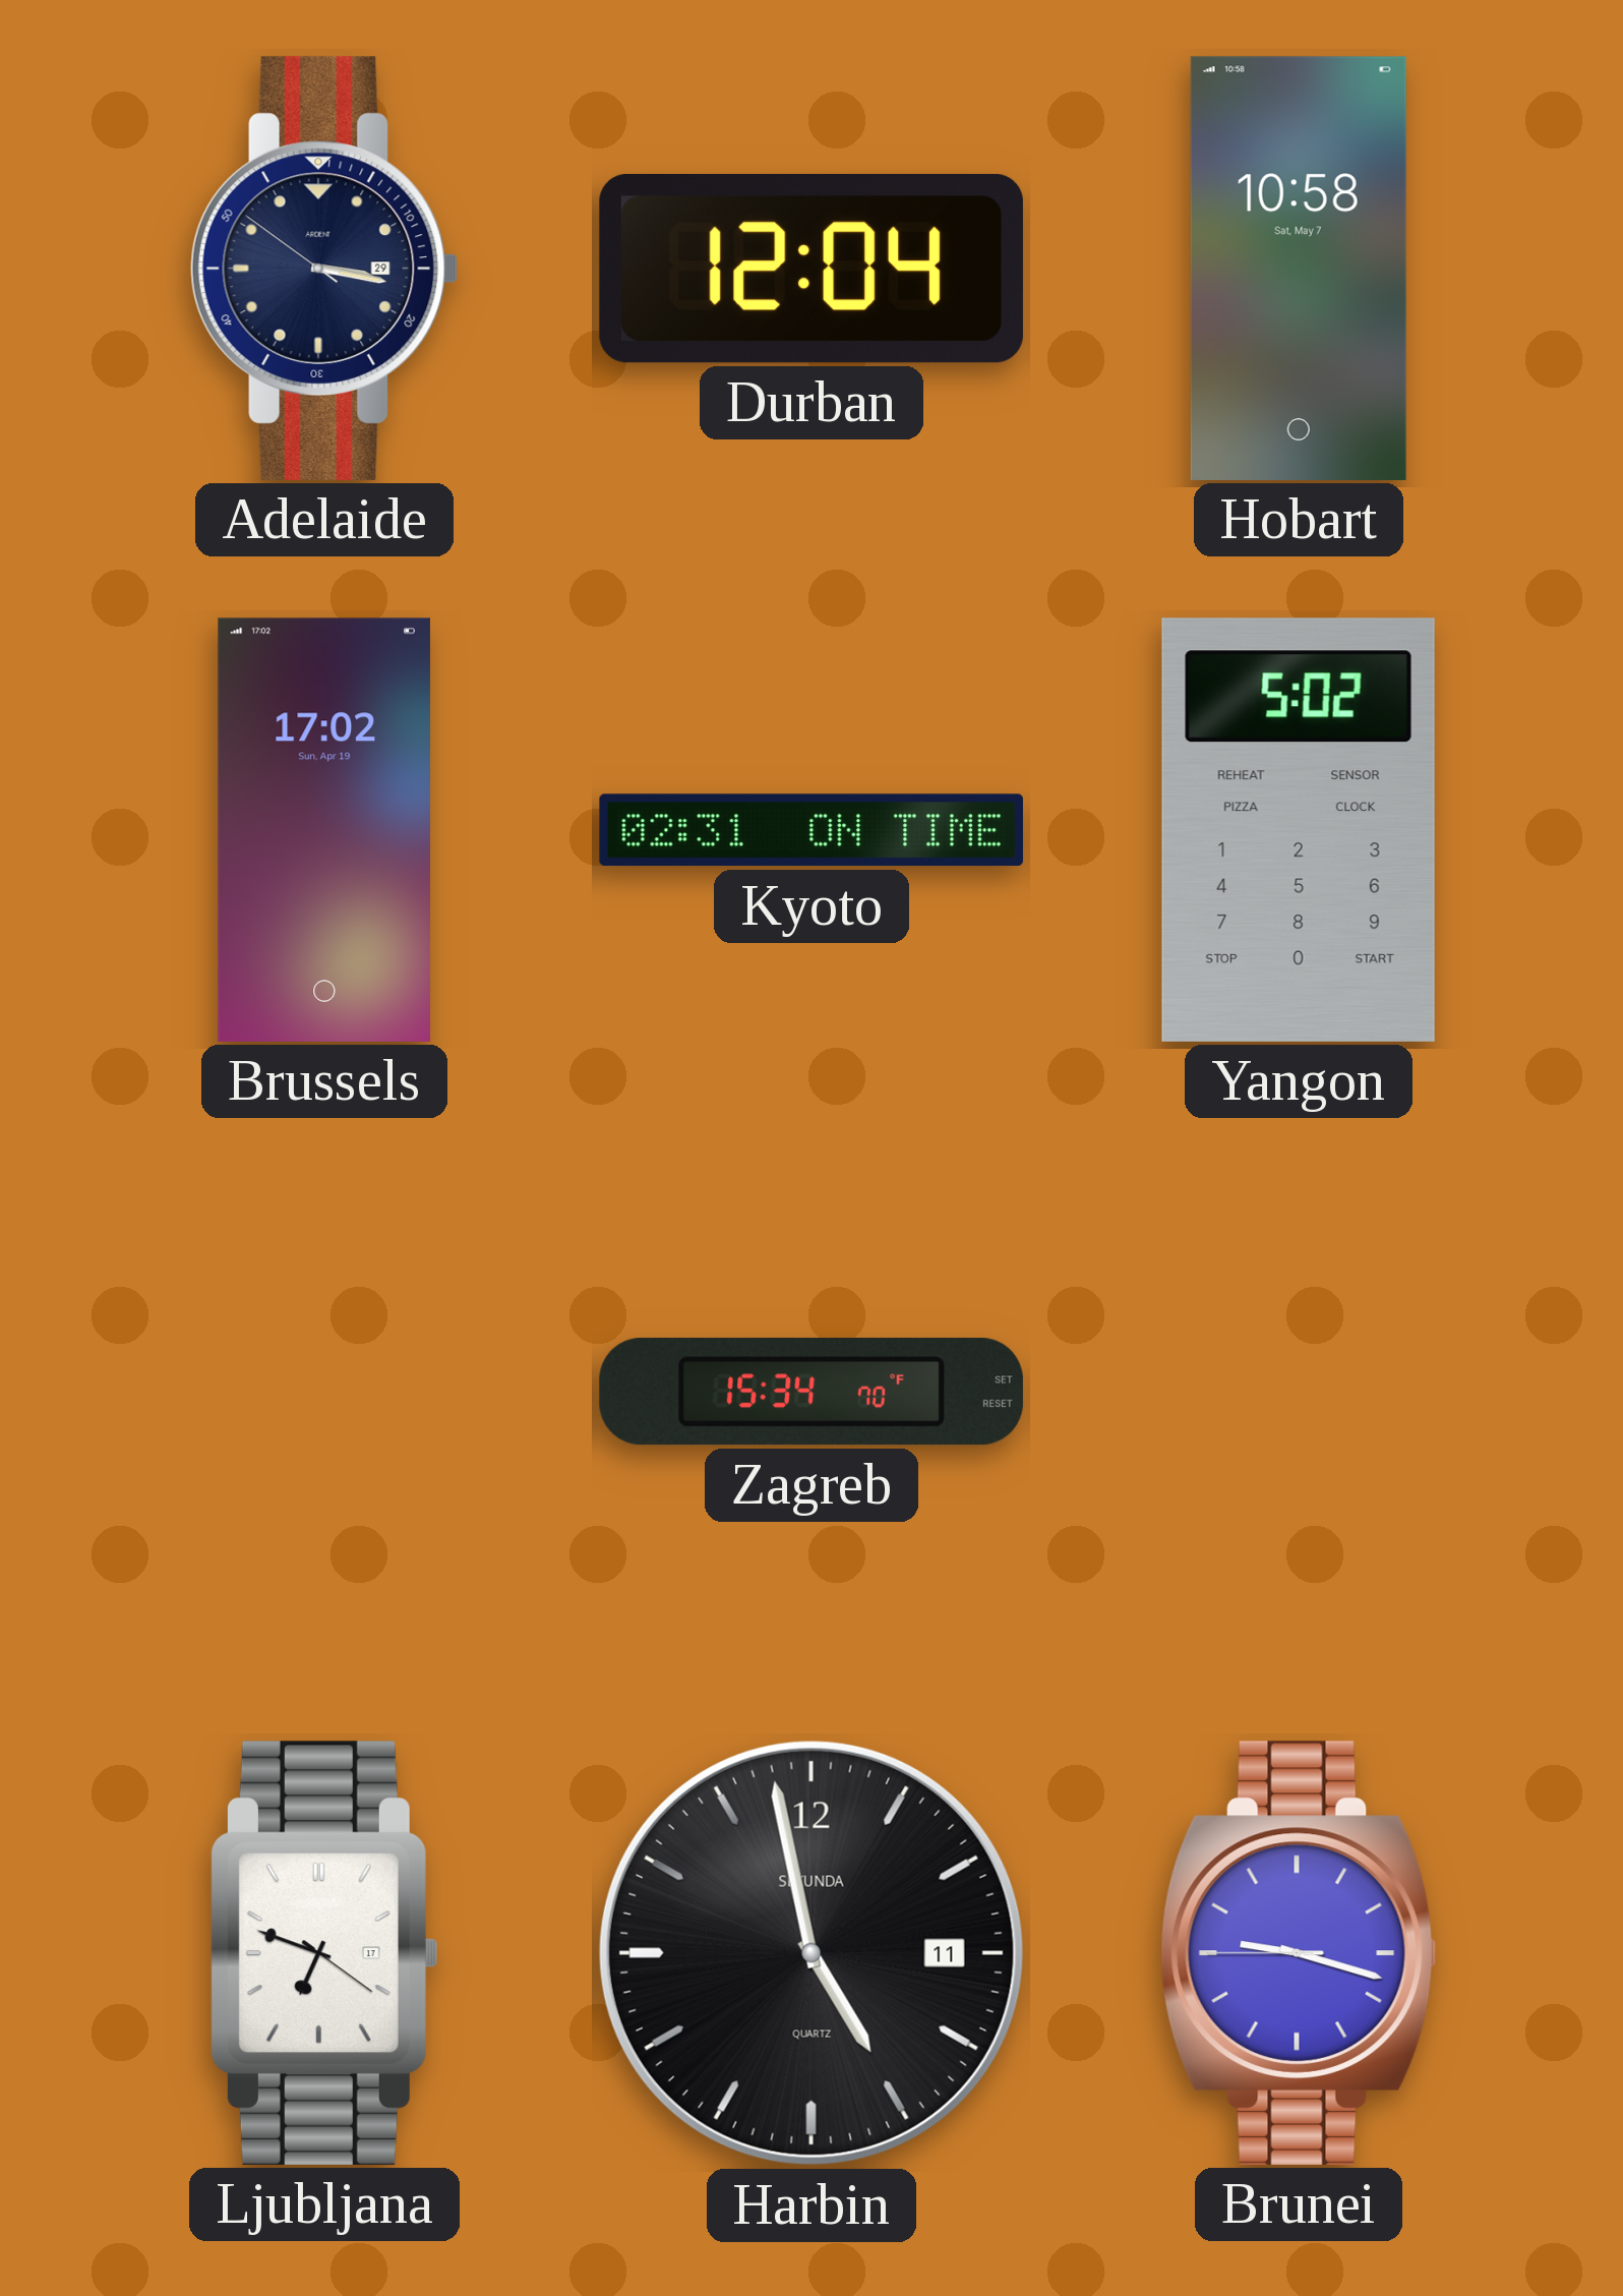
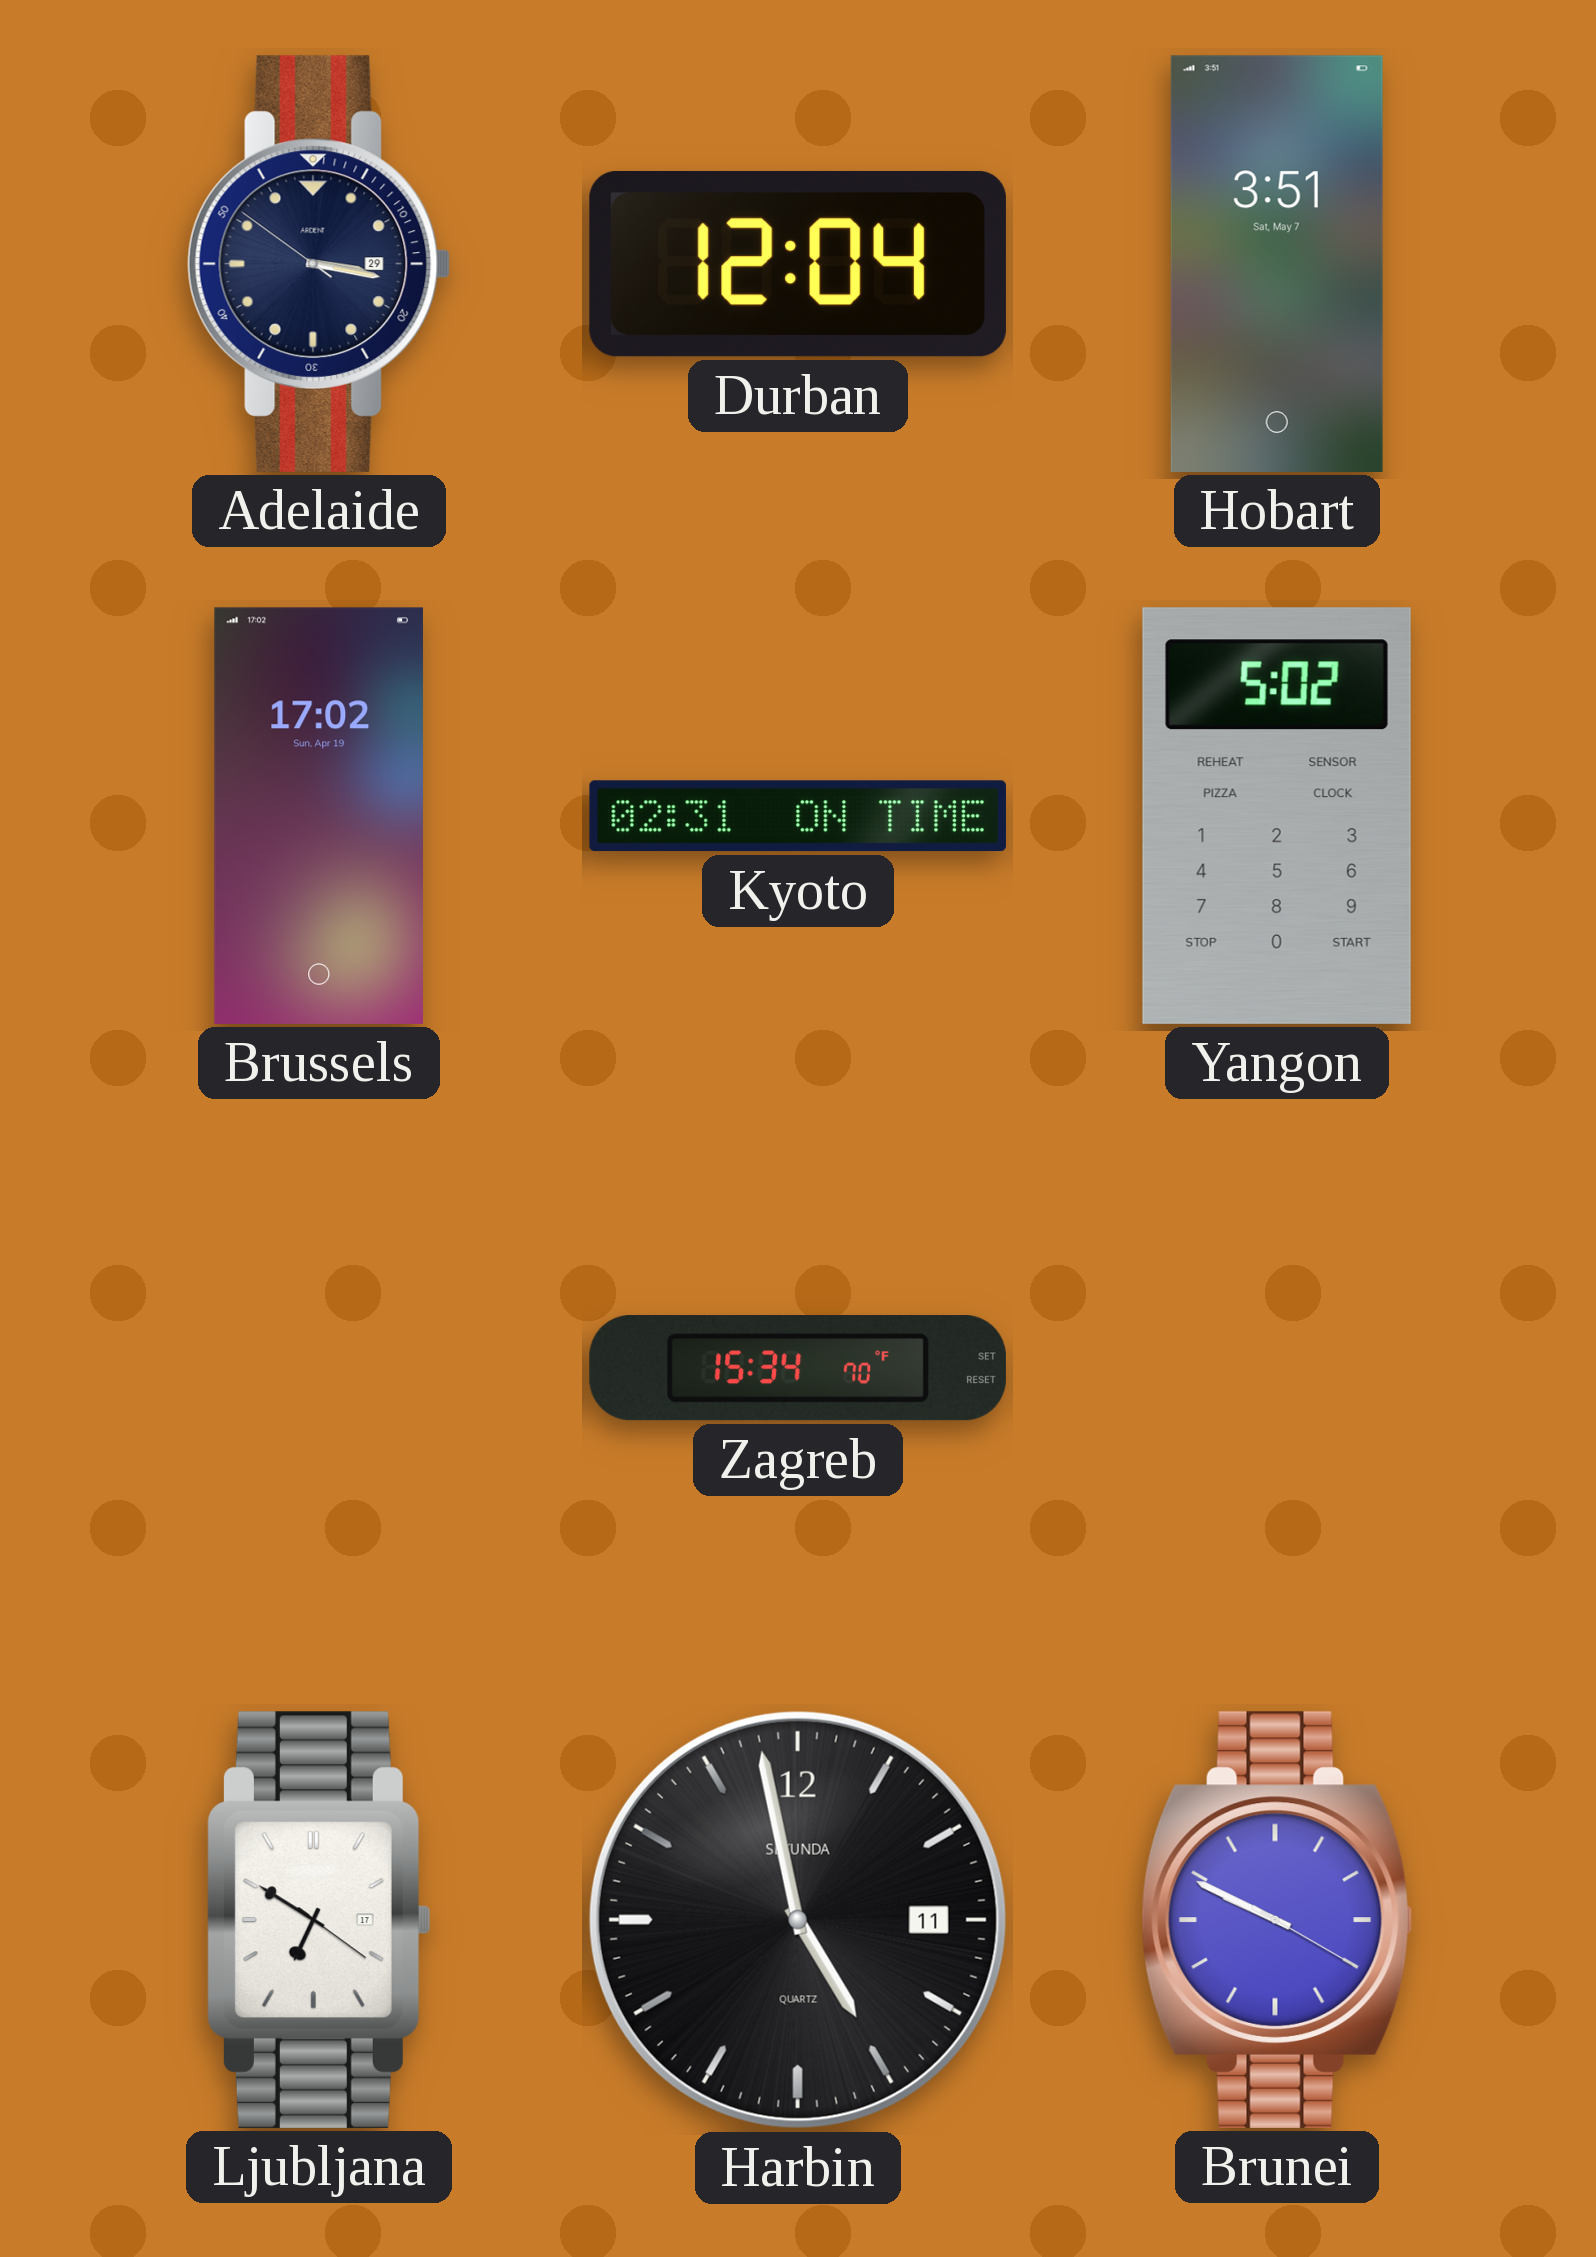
Hobart: 10:58 -> 3:51
Ljubljana: 6:48 -> 6:50
Brunei: 9:17 -> 9:49
